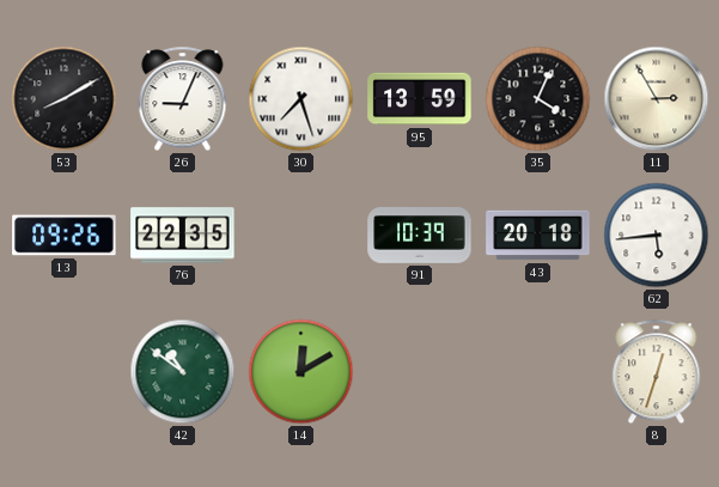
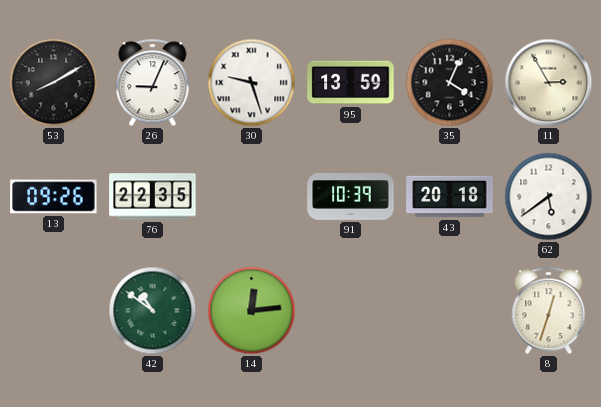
30: 7:27 -> 9:27
62: 5:44 -> 5:39
14: 12:10 -> 12:14
